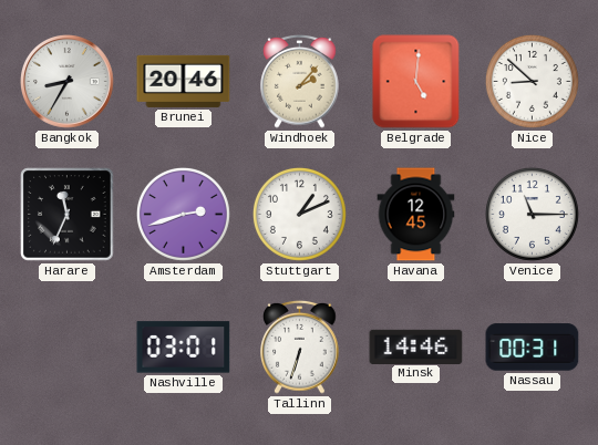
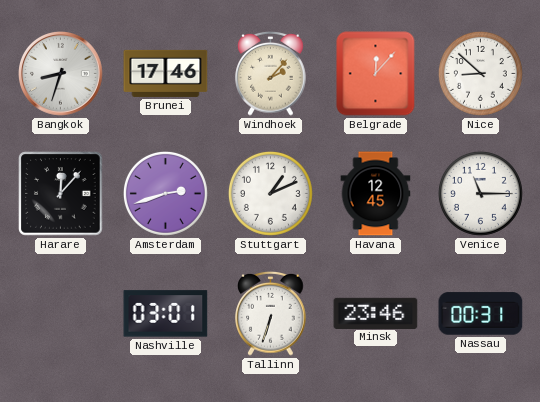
Bangkok: 8:35 -> 8:33
Brunei: 20:46 -> 17:46
Belgrade: 5:01 -> 12:07
Harare: 11:34 -> 12:07
Minsk: 14:46 -> 23:46
